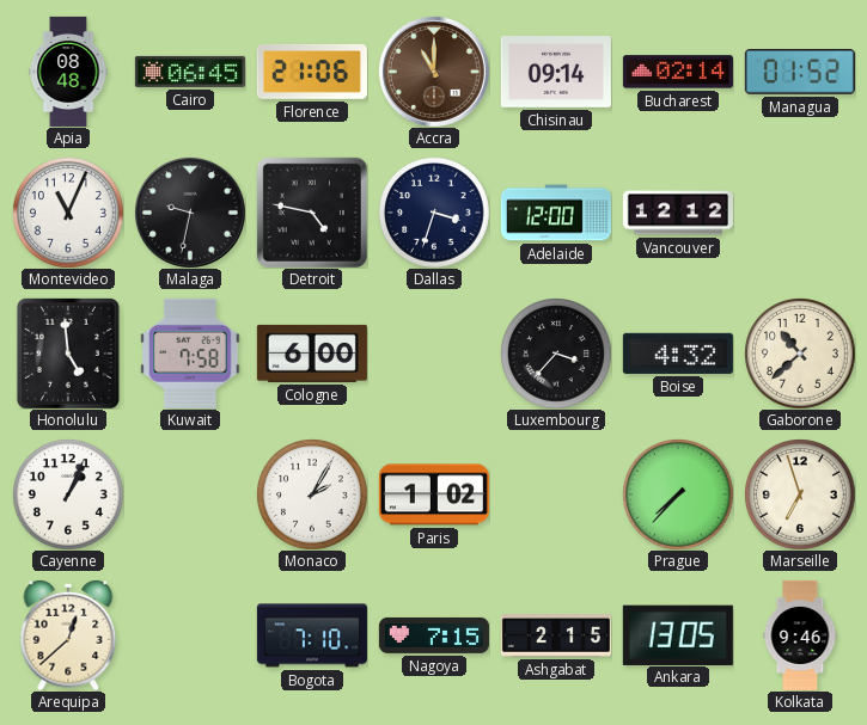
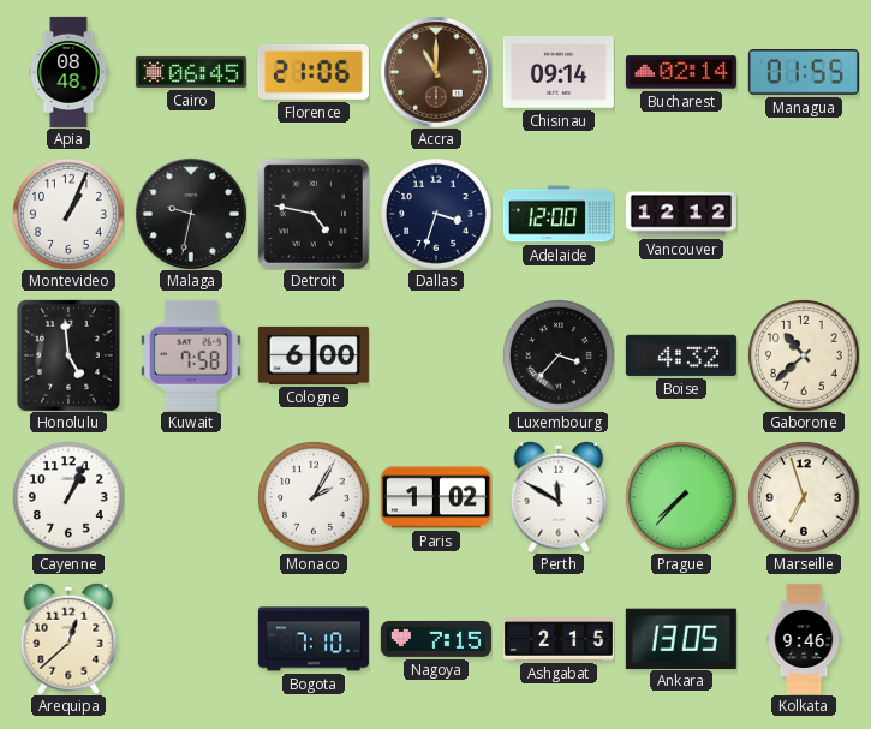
Managua: 01:52 -> 01:55
Montevideo: 11:04 -> 1:04
Perth: none -> 11:50
